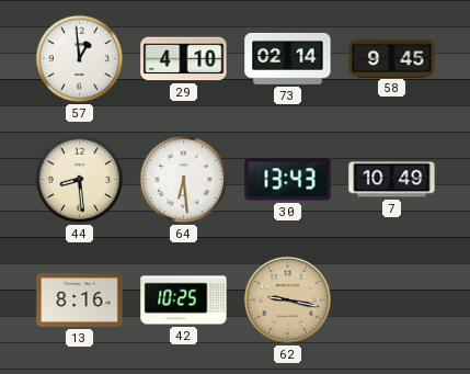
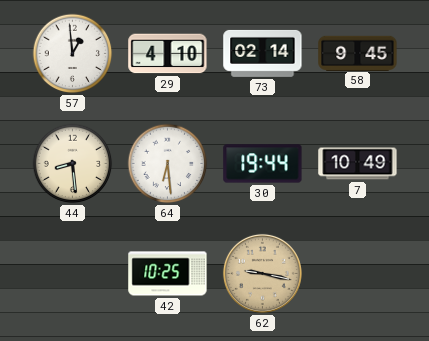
30: 13:43 -> 19:44
13: 8:16 -> none
